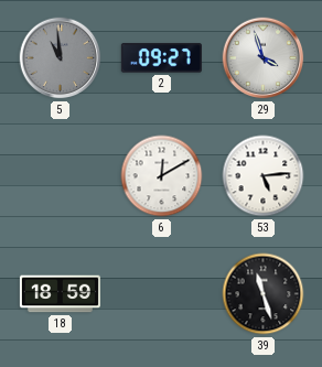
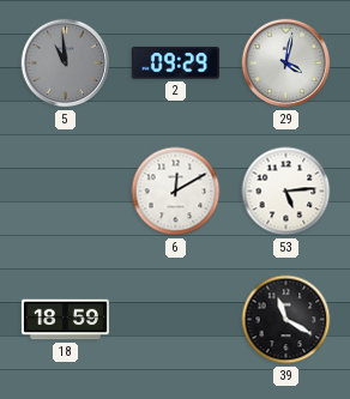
2: 09:27 -> 09:29
29: 3:57 -> 4:02
39: 11:27 -> 11:20
